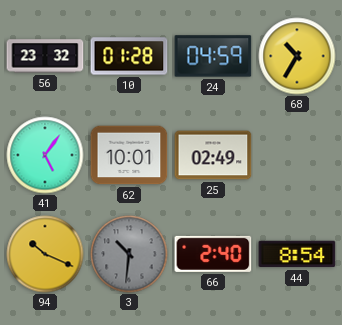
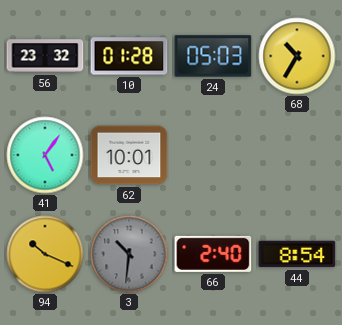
24: 04:59 -> 05:03
25: 02:49 -> none
